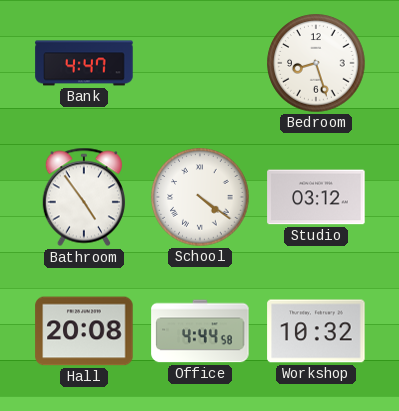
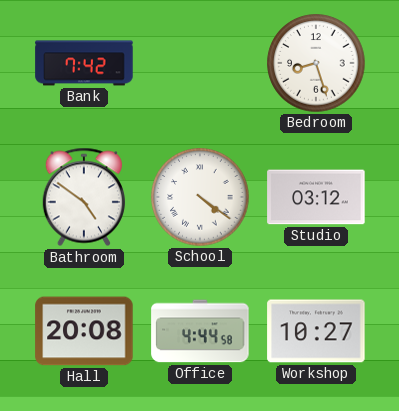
Bank: 4:47 -> 7:42
Bathroom: 4:54 -> 4:51
Workshop: 10:32 -> 10:27
